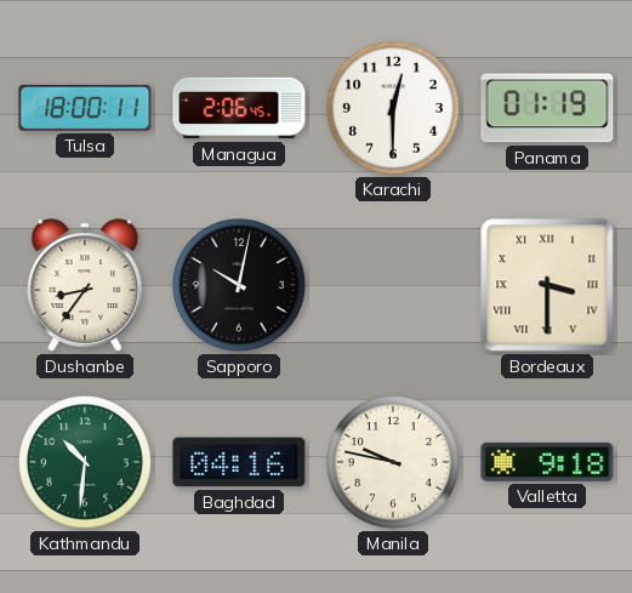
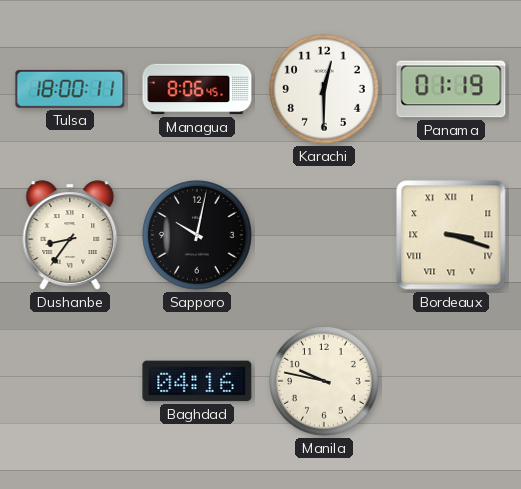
Managua: 2:06 -> 8:06
Bordeaux: 3:30 -> 3:18
Kathmandu: 10:31 -> none
Valletta: 9:18 -> none
